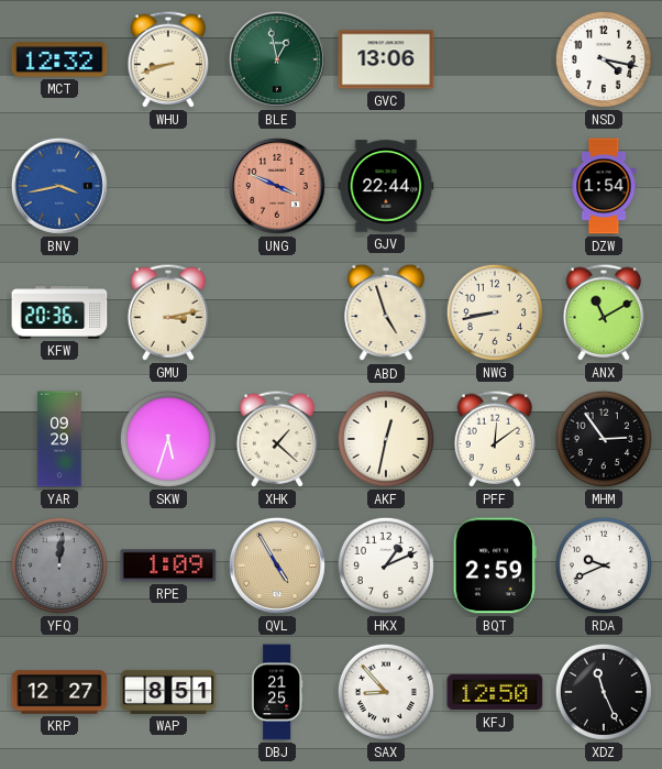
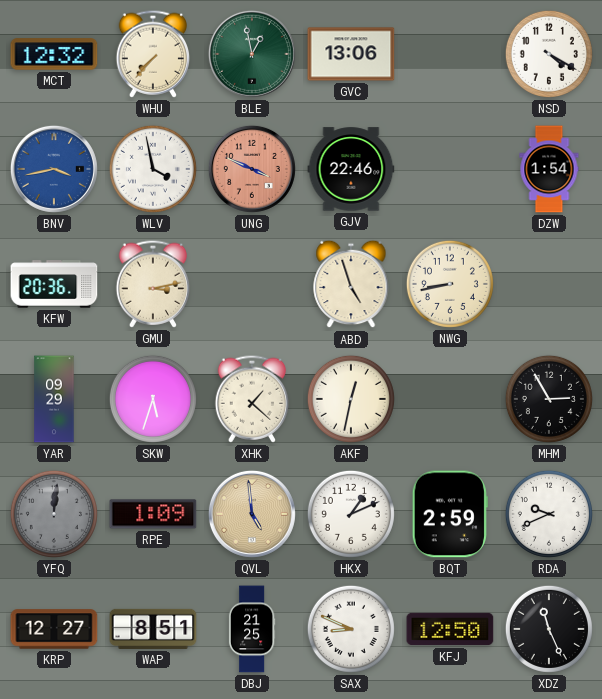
WHU: 8:42 -> 7:37
NSD: 4:17 -> 4:20
WLV: none -> 3:58
GJV: 22:44 -> 22:46
ANX: 11:10 -> none
PFF: 12:09 -> none
MHM: 2:54 -> 2:55
QVL: 4:55 -> 4:59
SAX: 8:53 -> 8:49
